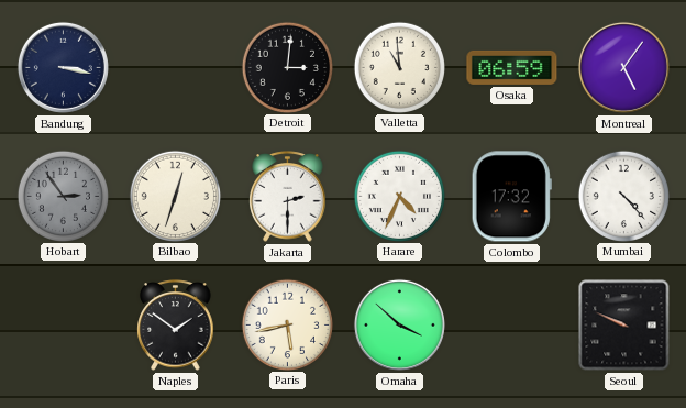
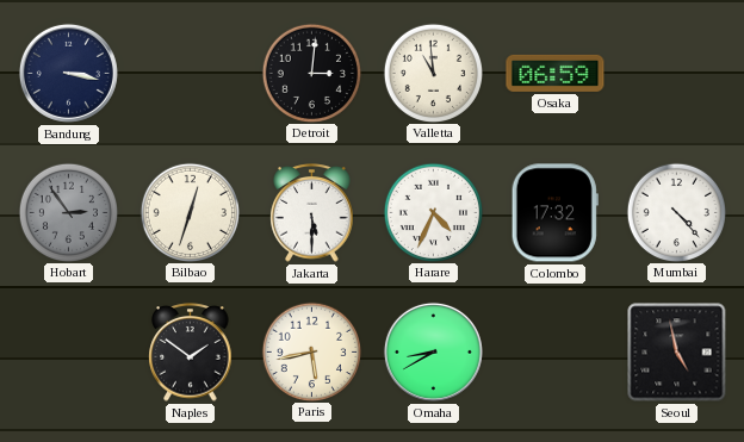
Montreal: 5:06 -> none
Jakarta: 2:30 -> 5:30
Omaha: 3:52 -> 8:40
Seoul: 9:49 -> 4:58
